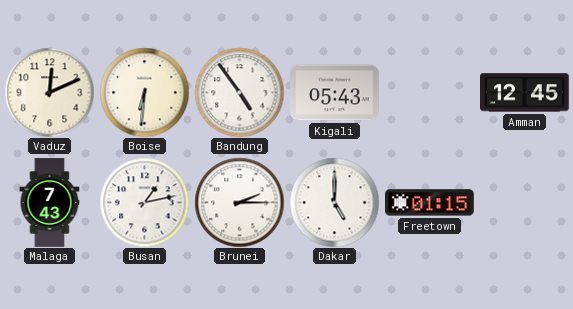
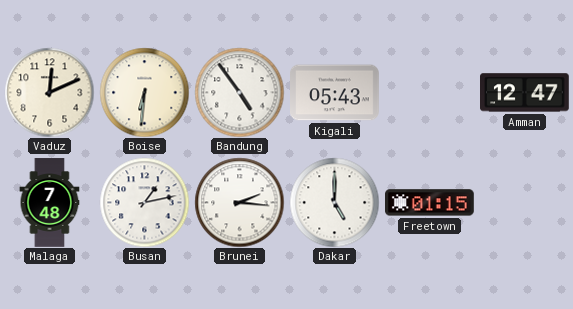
Amman: 12:45 -> 12:47
Malaga: 7:43 -> 7:48
Brunei: 2:15 -> 2:16
